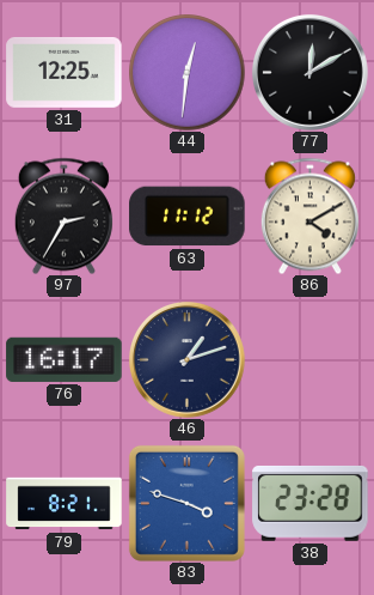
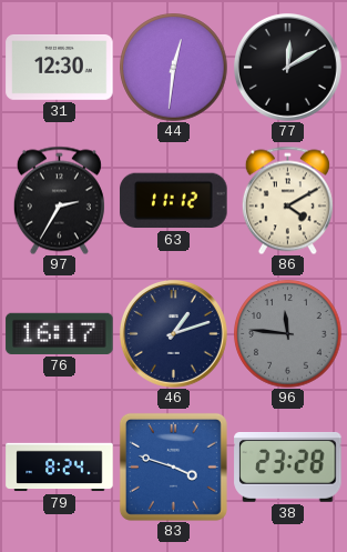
31: 12:25 -> 12:30
96: none -> 11:46
79: 8:21 -> 8:24
